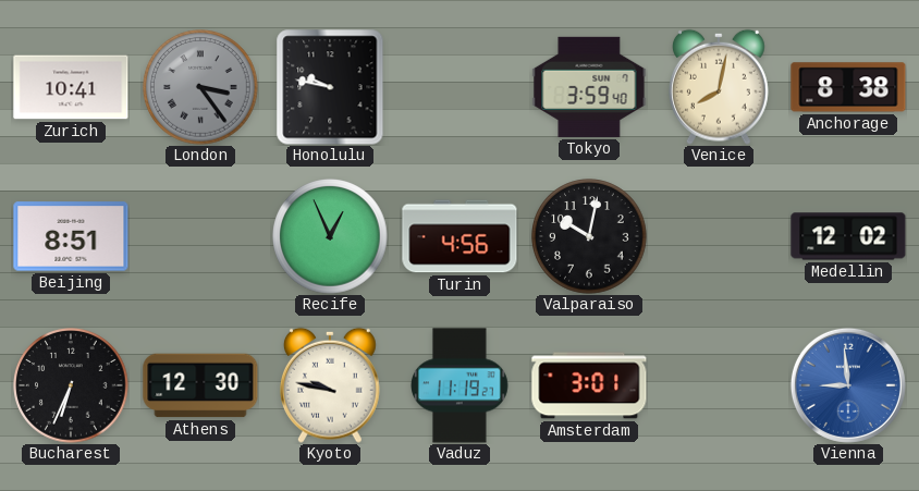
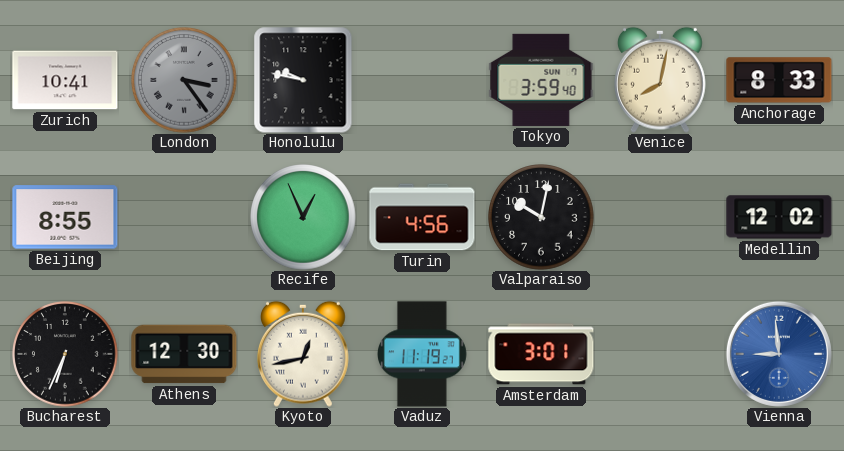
Anchorage: 8:38 -> 8:33
Beijing: 8:51 -> 8:55
Kyoto: 9:47 -> 12:43
